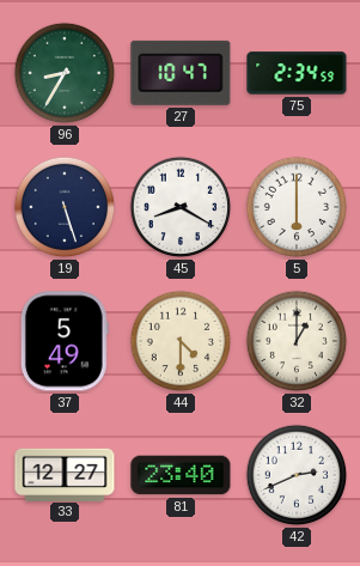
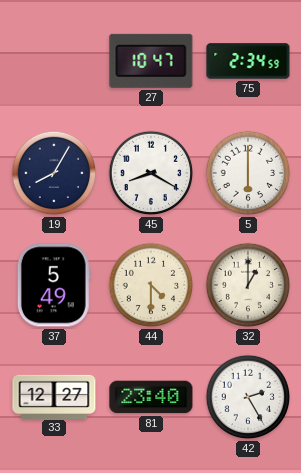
96: 8:35 -> none
19: 5:27 -> 8:05
42: 2:41 -> 2:25
